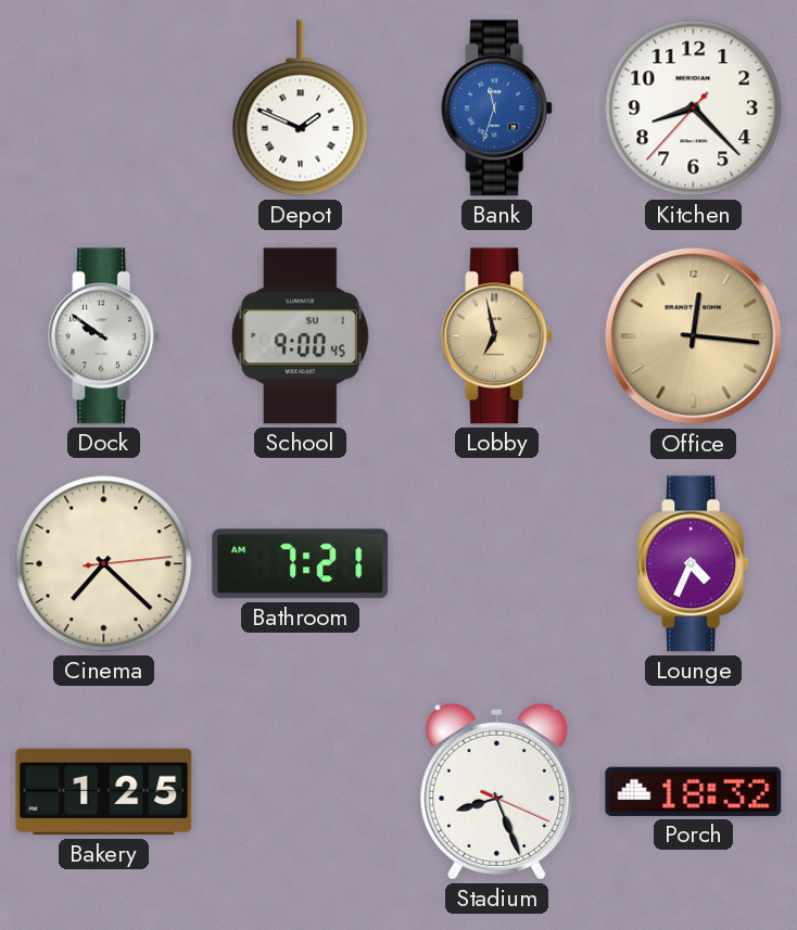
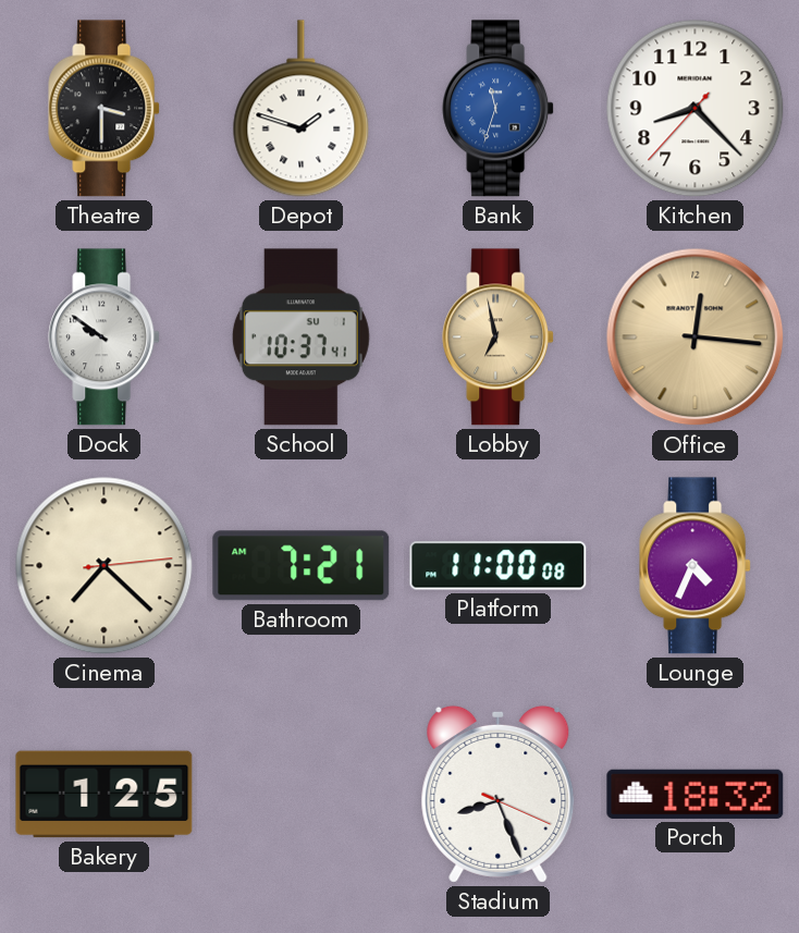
Theatre: none -> 3:30
Depot: 1:49 -> 1:48
School: 9:00 -> 10:37
Platform: none -> 11:00
